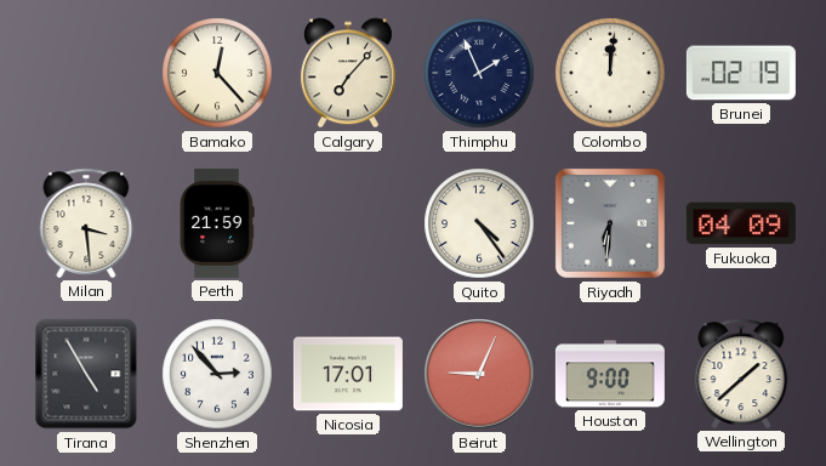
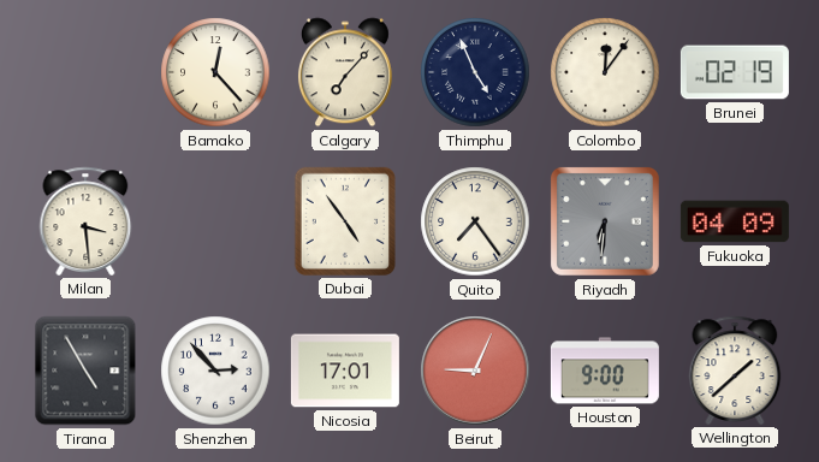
Thimphu: 1:56 -> 4:56
Colombo: 12:01 -> 12:06
Perth: 21:59 -> none
Dubai: none -> 4:54
Quito: 4:24 -> 7:24
